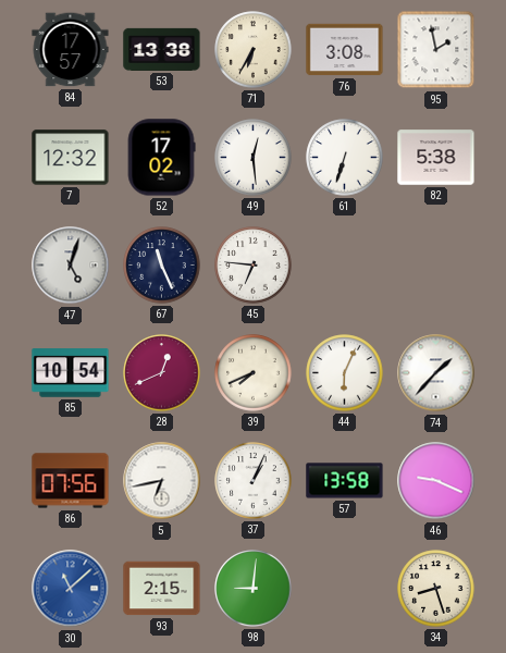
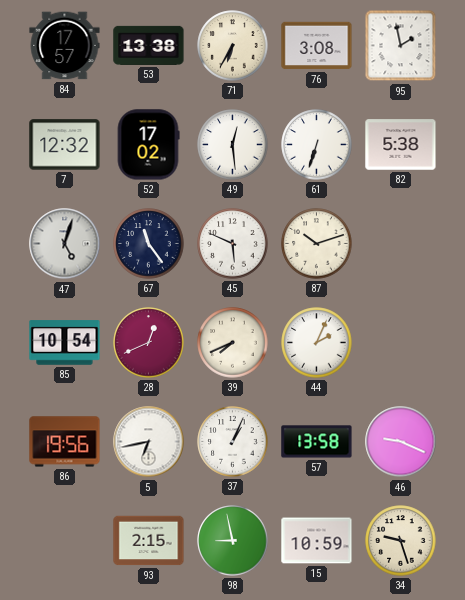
67: 11:26 -> 11:24
45: 6:46 -> 5:49
87: none -> 10:12
44: 6:04 -> 2:04
74: 1:37 -> none
86: 07:56 -> 19:56
30: 11:08 -> none
98: 9:01 -> 8:58
15: none -> 10:59
34: 8:27 -> 9:27
